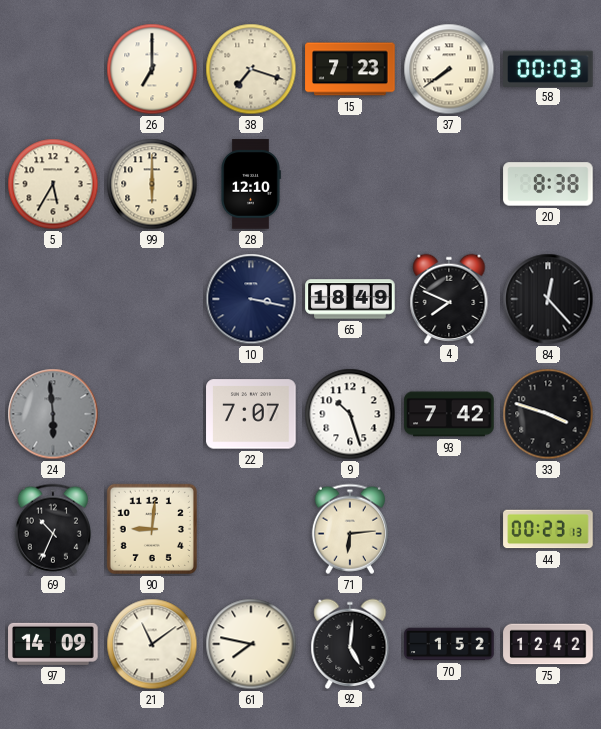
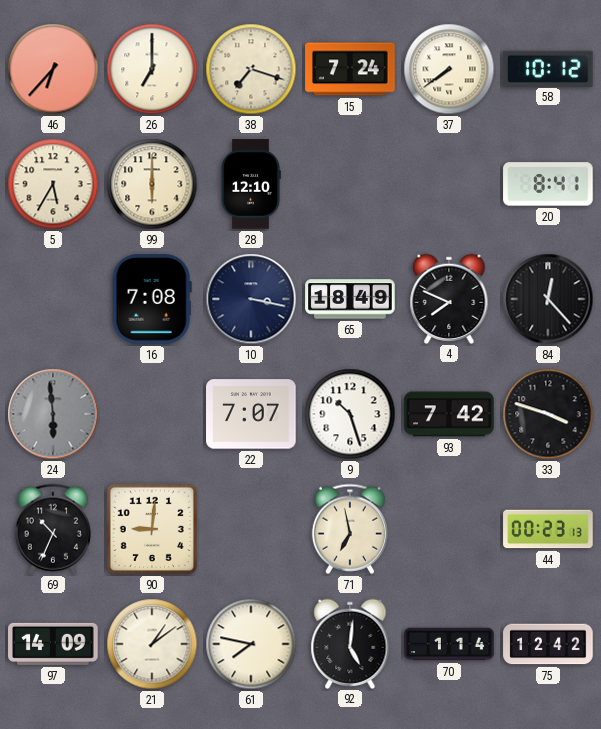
46: none -> 6:37
15: 7:23 -> 7:24
58: 00:03 -> 10:12
20: 8:38 -> 8:41
16: none -> 7:08
71: 6:14 -> 6:58
21: 11:09 -> 1:09
70: 1:52 -> 1:14
